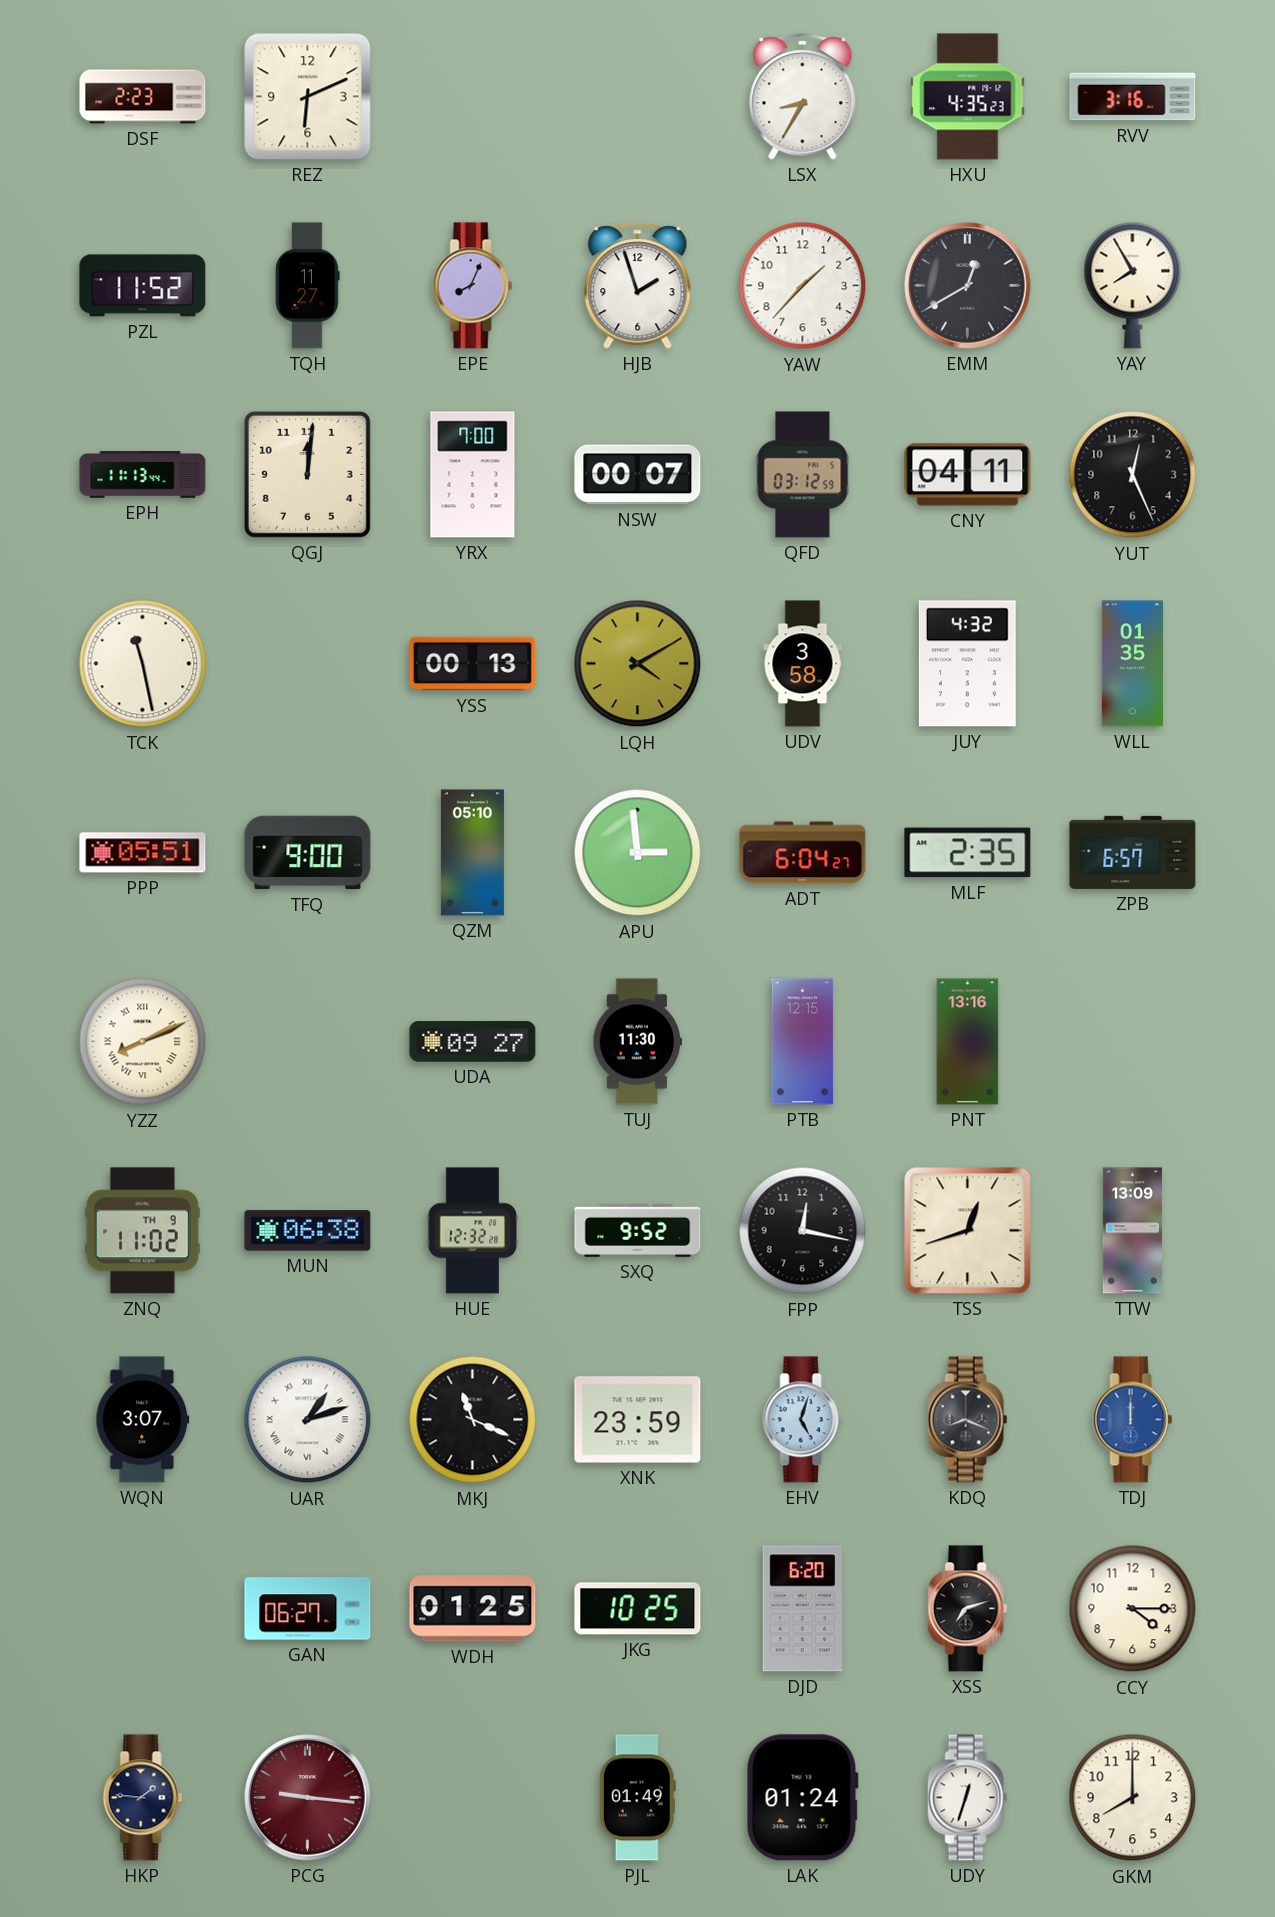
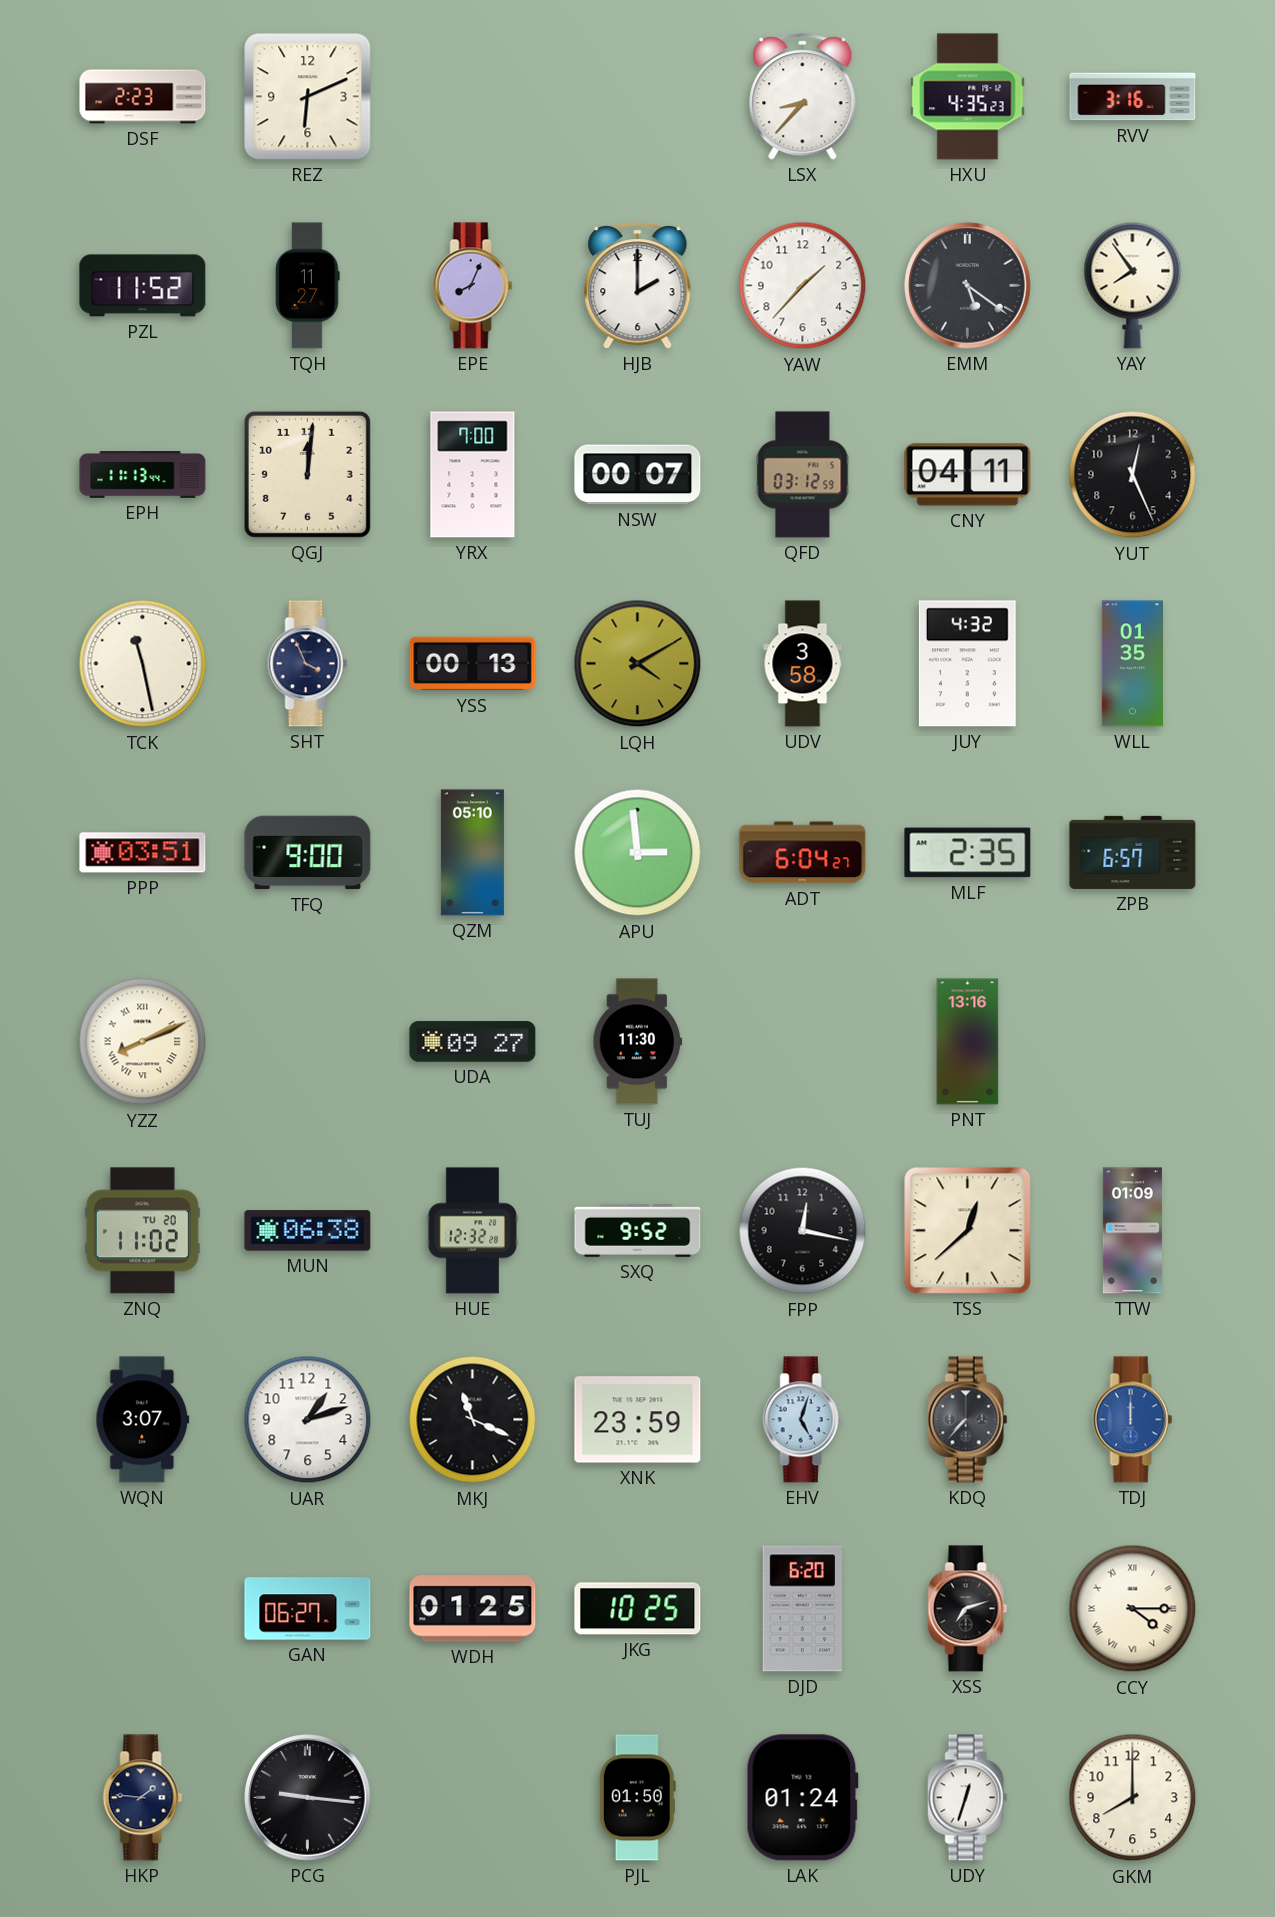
LSX: 8:35 -> 8:37
HJB: 1:57 -> 2:00
EMM: 12:40 -> 5:21
YAY: 7:55 -> 7:54
SHT: none -> 3:56
PPP: 05:51 -> 03:51
PTB: 12:15 -> none
ZNQ date: TH 9 -> TU 20
TSS: 12:42 -> 12:38
TTW: 13:09 -> 01:09
UAR numerals: Roman -> Arabic
KDQ: 8:19 -> 7:37
CCY numerals: Arabic -> Roman
PCG dial: burgundy -> black
PJL: 01:49 -> 01:50
